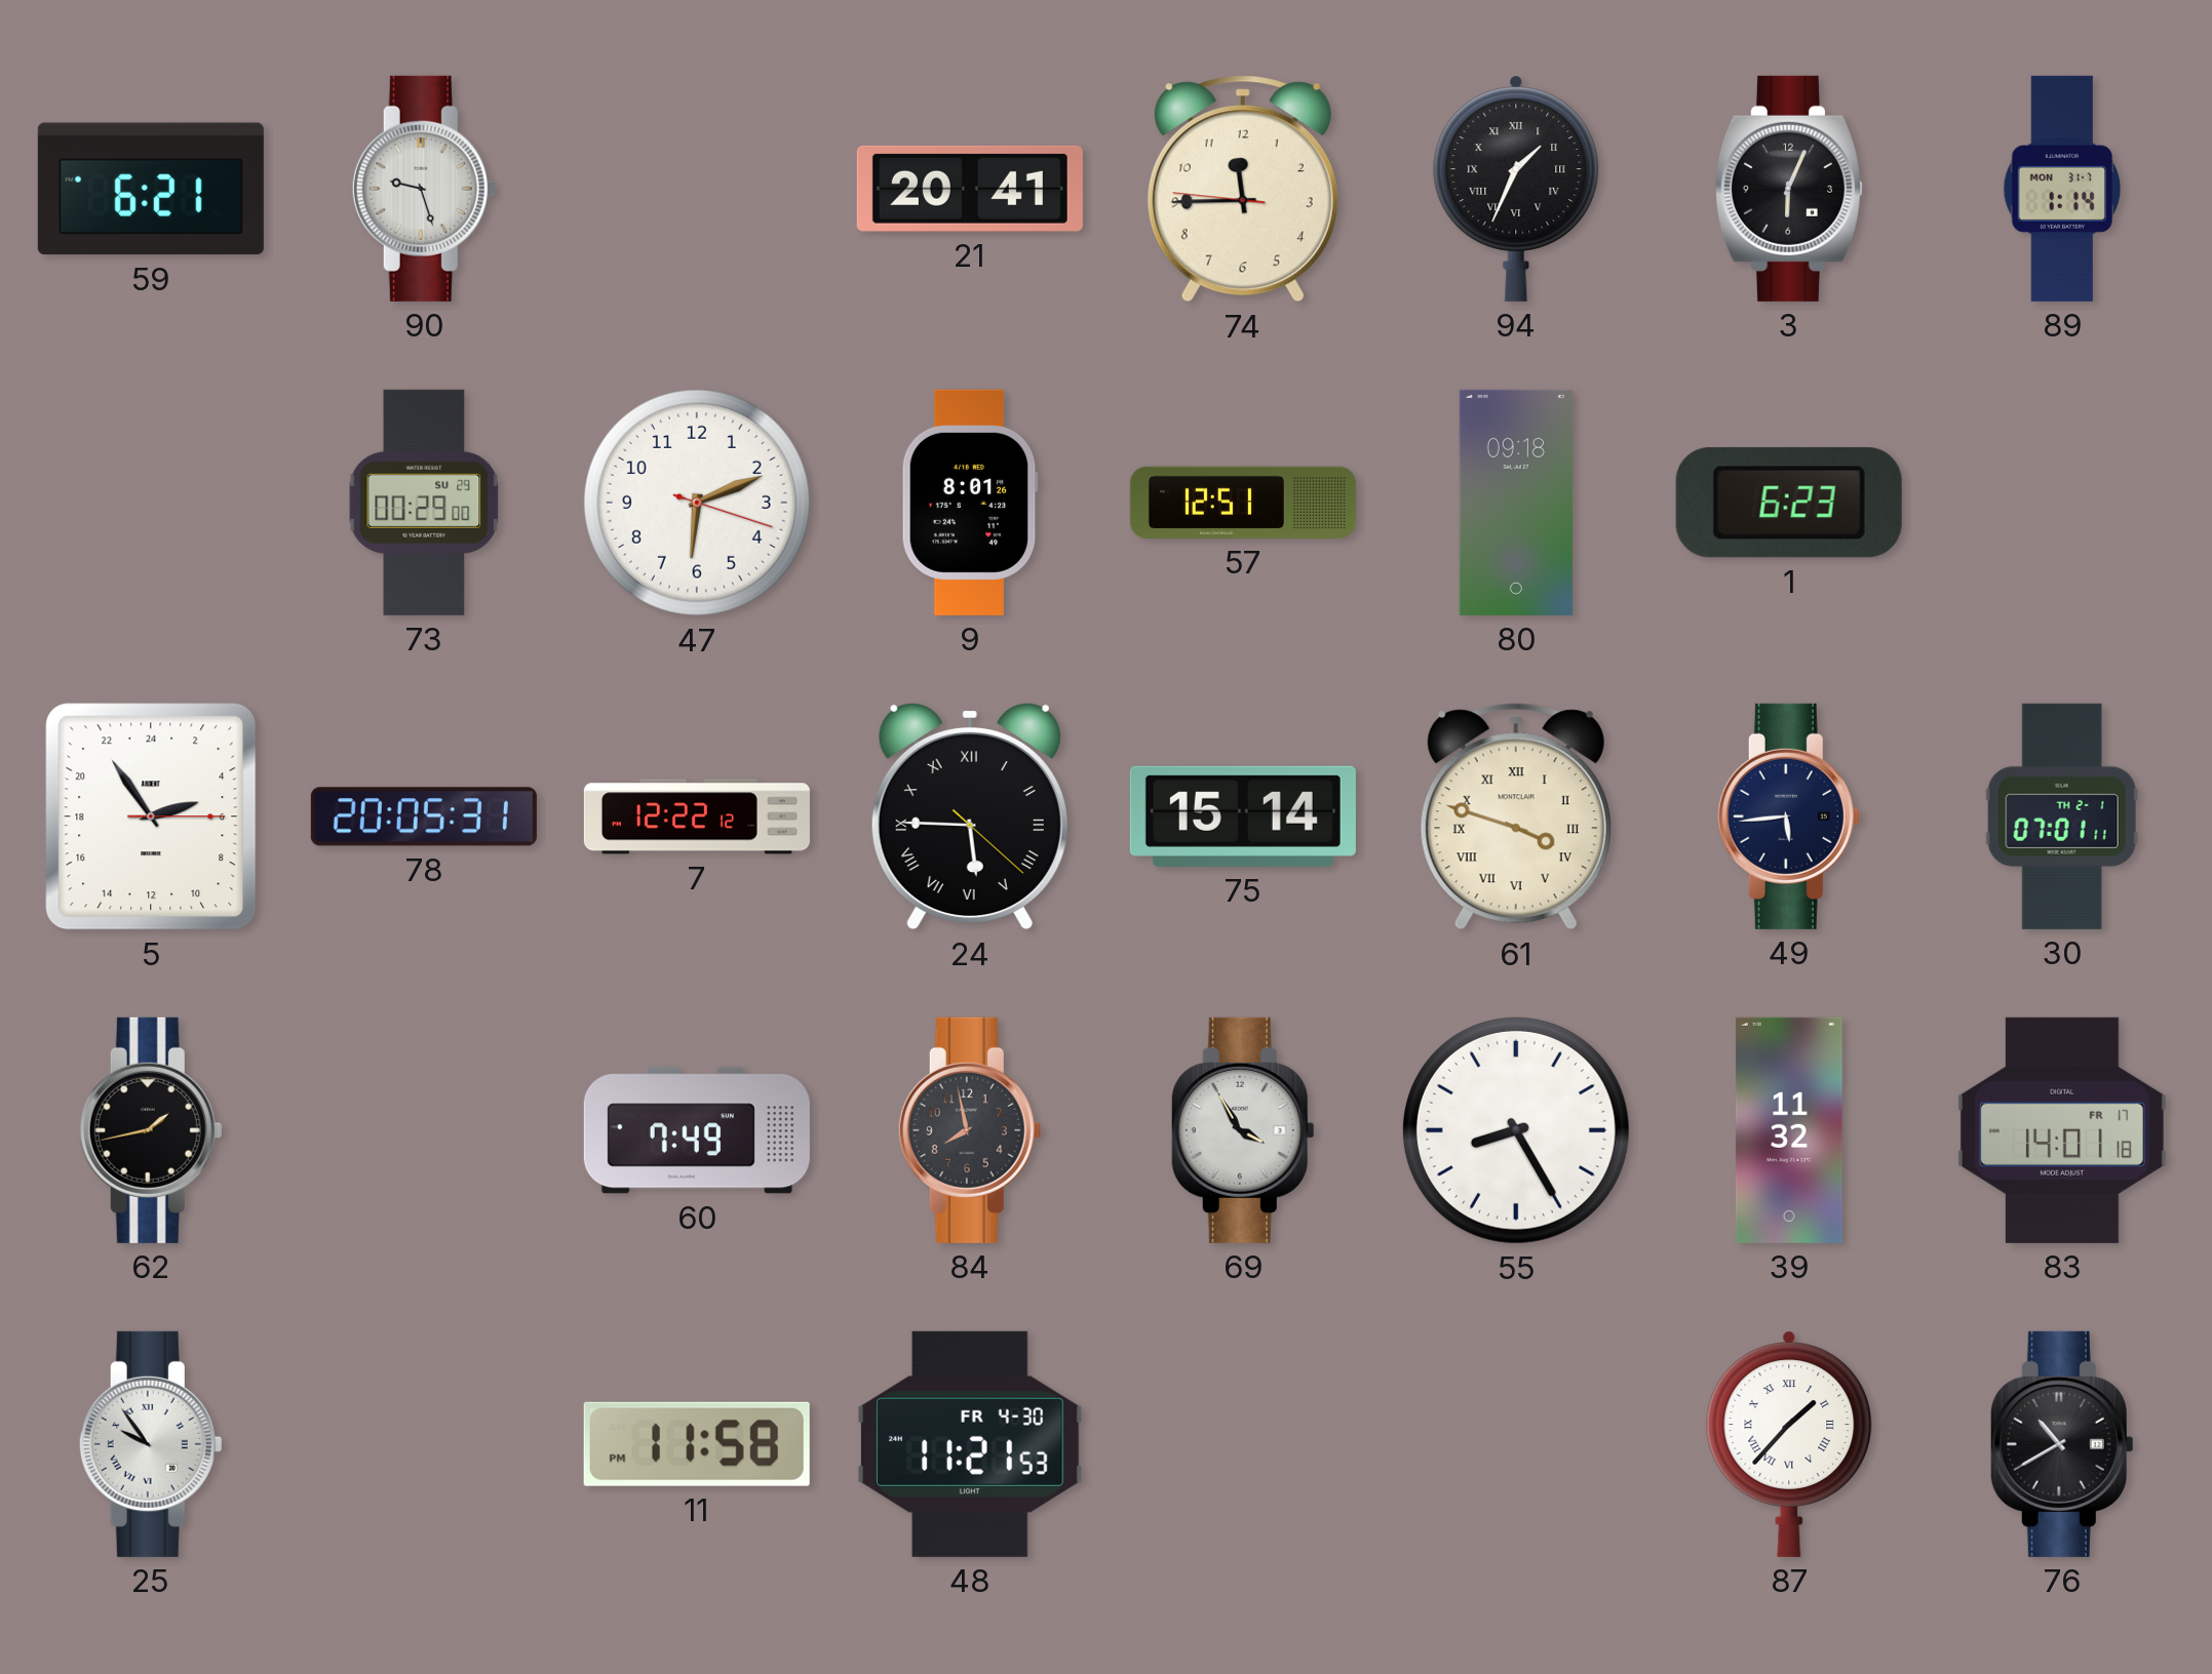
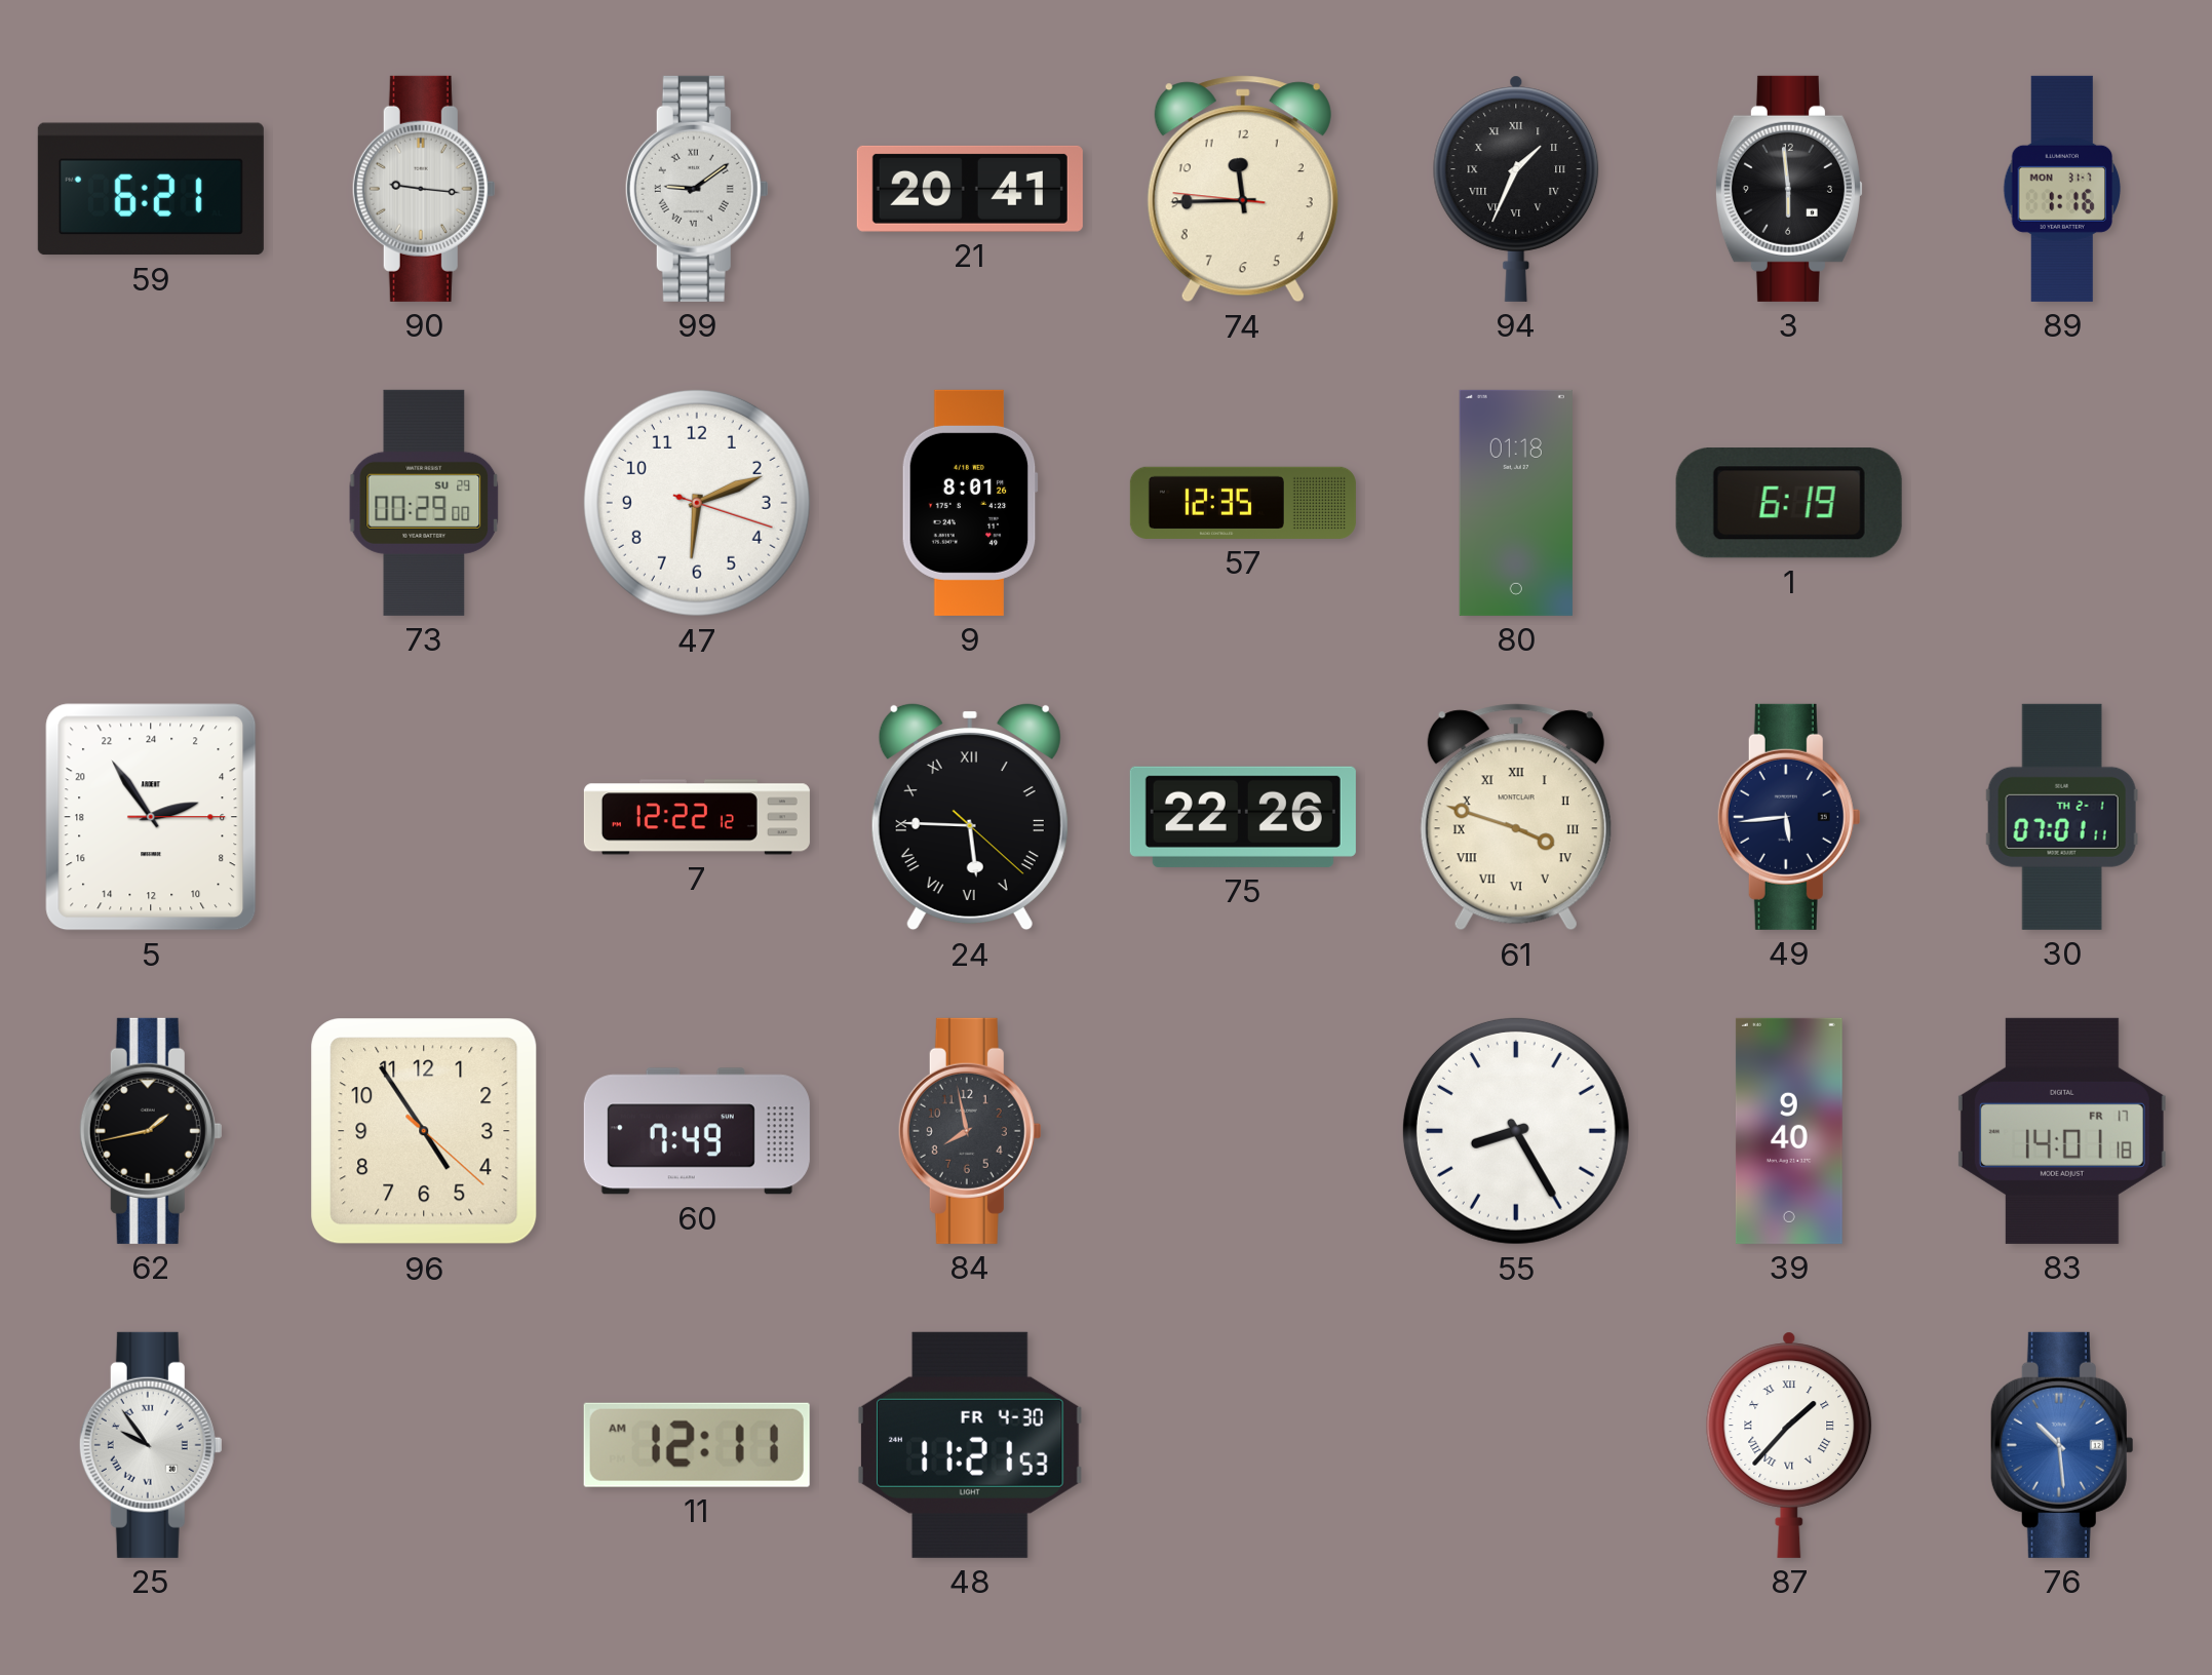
90: 9:27 -> 9:16
99: none -> 9:09
3: 6:04 -> 5:59
89: 1:14 -> 1:16
57: 12:51 -> 12:35
80: 09:18 -> 01:18
1: 6:23 -> 6:19
78: 20:05 -> none
75: 15:14 -> 22:26
96: none -> 4:54
69: 3:55 -> none
39: 11:32 -> 9:40
11: 11:58 -> 12:11
76: 10:40 -> 10:29
76 dial: black -> blue
